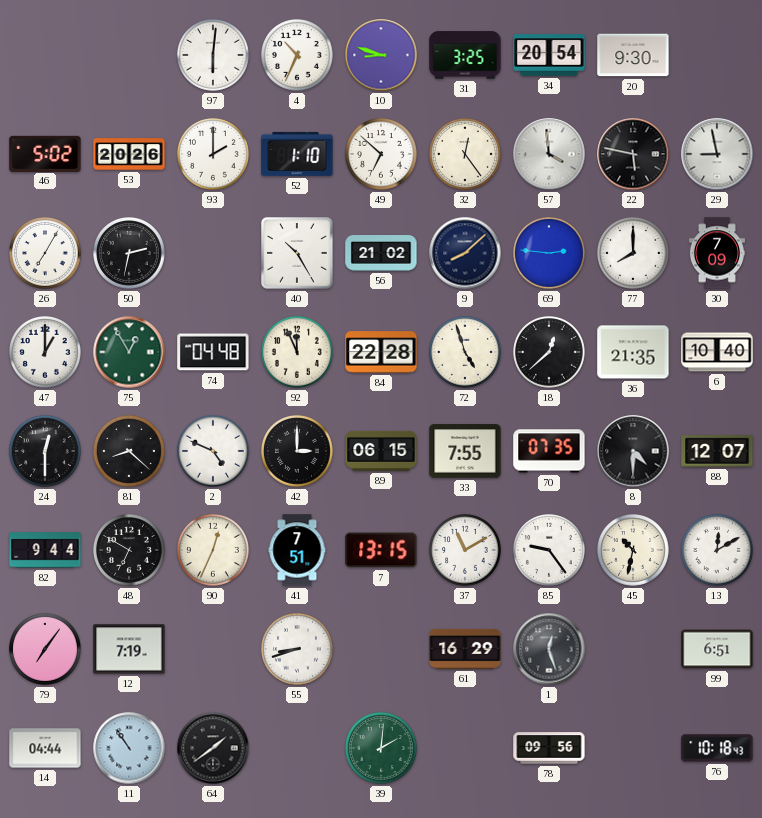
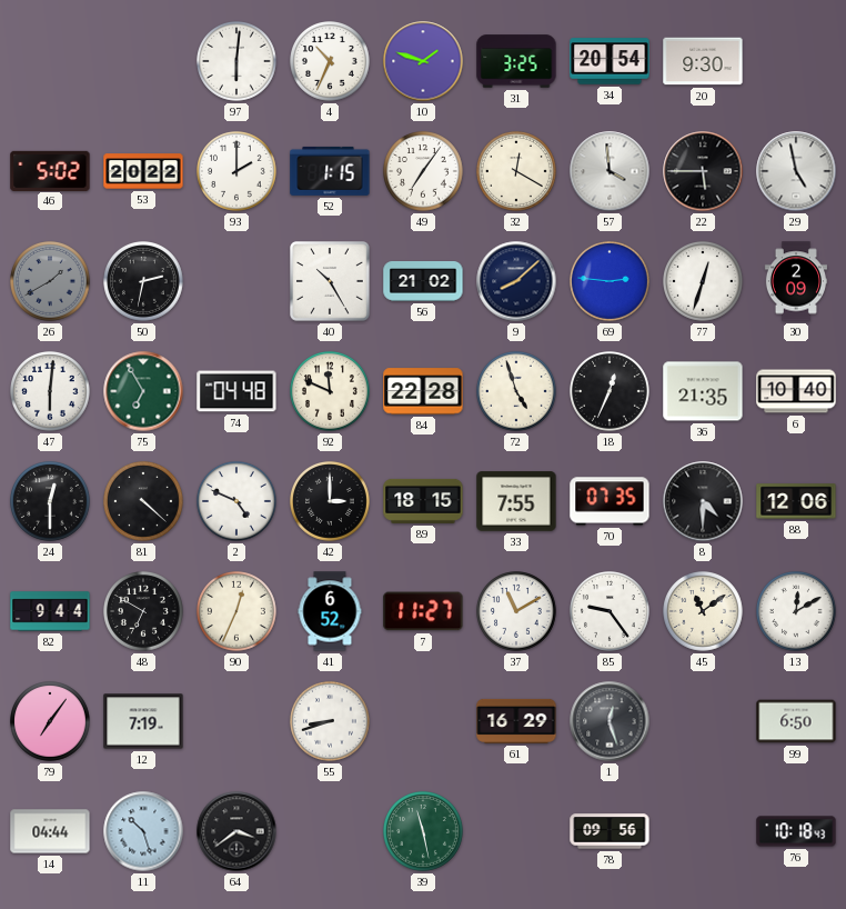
10: 8:48 -> 1:48
53: 20:26 -> 20:22
52: 1:10 -> 1:15
49: 6:52 -> 7:06
32: 12:24 -> 12:20
22: 5:47 -> 5:45
29: 8:58 -> 4:58
26: 7:05 -> 1:40
26 dial: white -> grey
77: 8:00 -> 12:33
30: 7:09 -> 2:09
47: 1:00 -> 6:01
75: 12:55 -> 6:55
92: 11:56 -> 11:49
18: 12:38 -> 12:34
81: 8:22 -> 4:22
89: 06:15 -> 18:15
88: 12:07 -> 12:06
41: 7:51 -> 6:52
7: 13:15 -> 11:27
45: 10:32 -> 11:09
99: 6:51 -> 6:50
11: 10:54 -> 10:27
64: 1:39 -> 3:39
39: 2:01 -> 11:28
